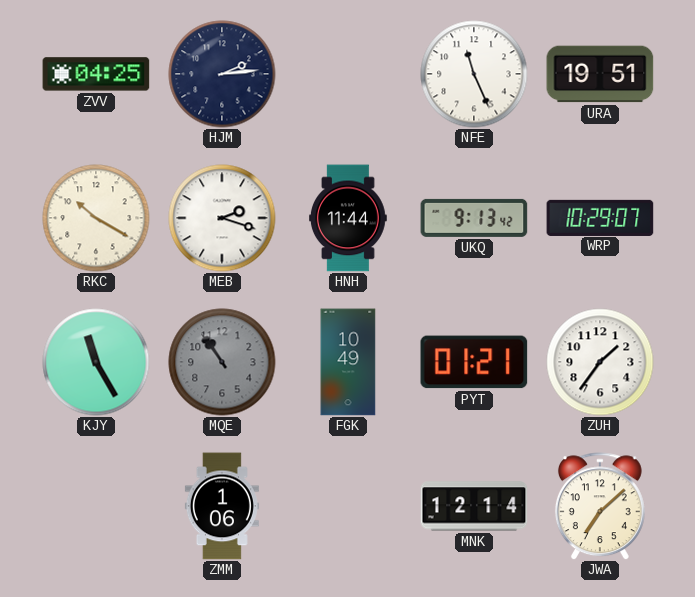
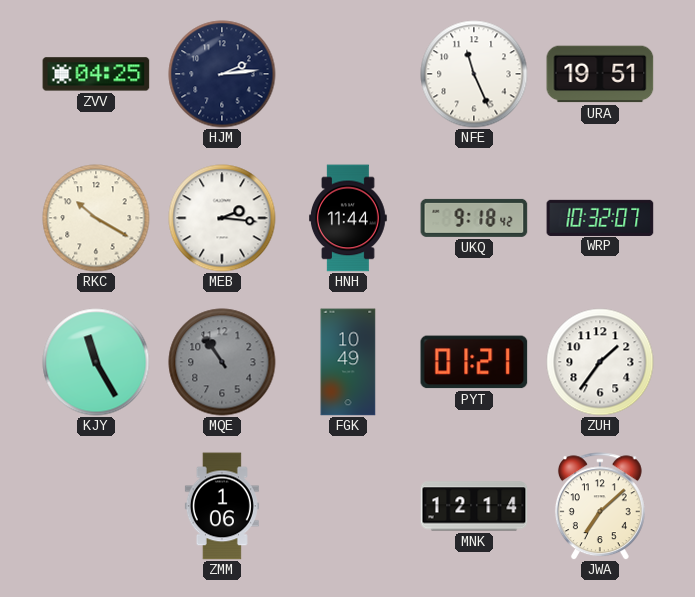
MEB: 2:18 -> 2:16
UKQ: 9:13 -> 9:18
WRP: 10:29 -> 10:32
